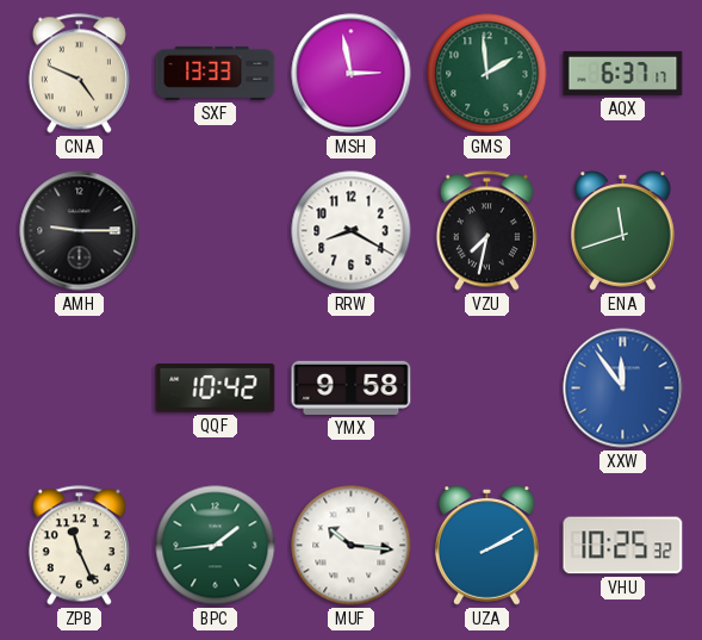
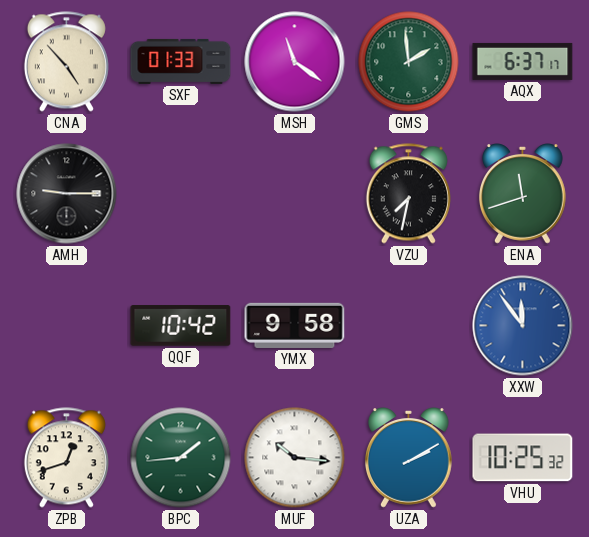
CNA: 4:49 -> 4:53
SXF: 13:33 -> 01:33
MSH: 2:58 -> 11:21
RRW: 8:20 -> none
ZPB: 11:26 -> 12:42
